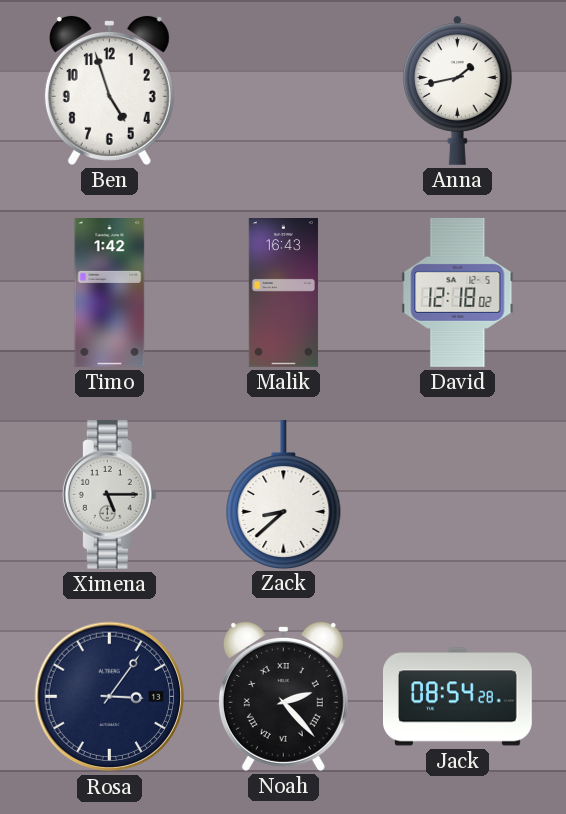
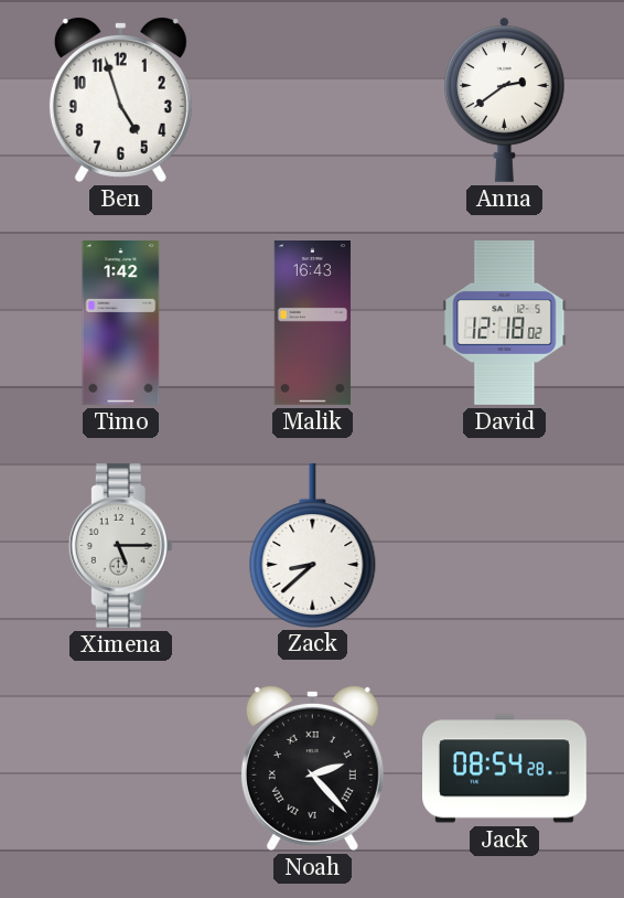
Anna: 1:43 -> 2:39
Rosa: 3:06 -> none
